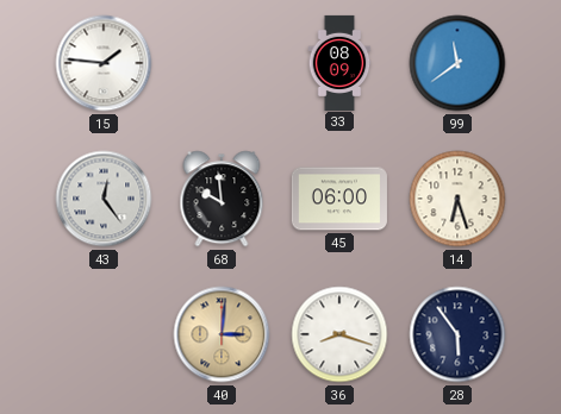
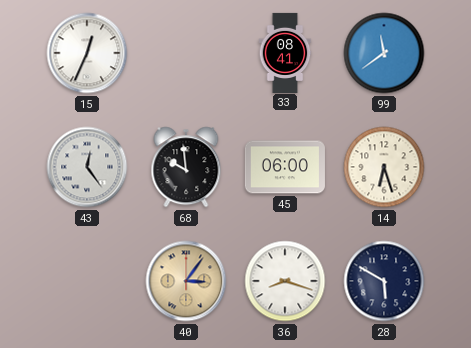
15: 1:46 -> 12:34
33: 08:09 -> 08:41
40: 3:01 -> 3:06
28: 5:54 -> 5:50
